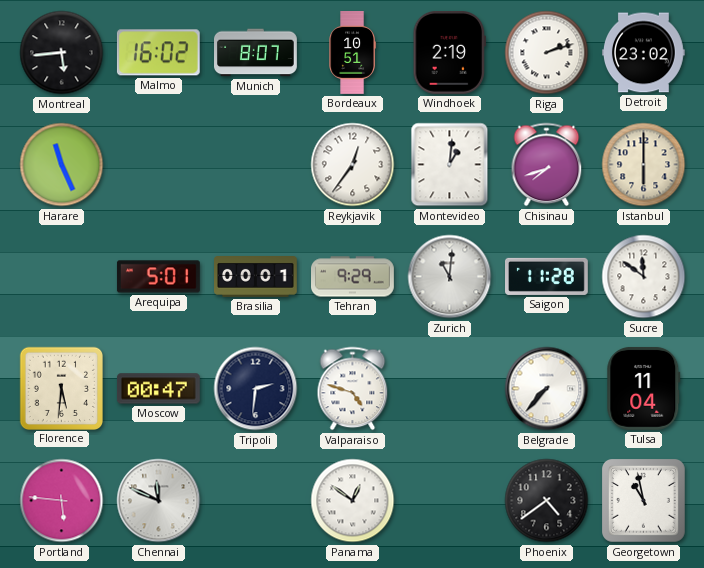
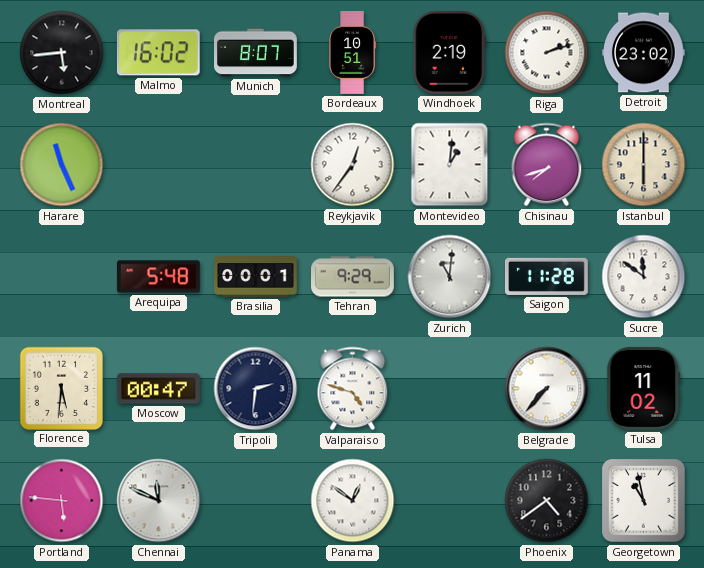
Arequipa: 5:01 -> 5:48
Tulsa: 11:04 -> 11:02
